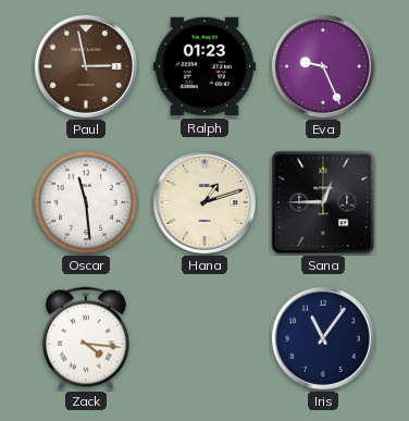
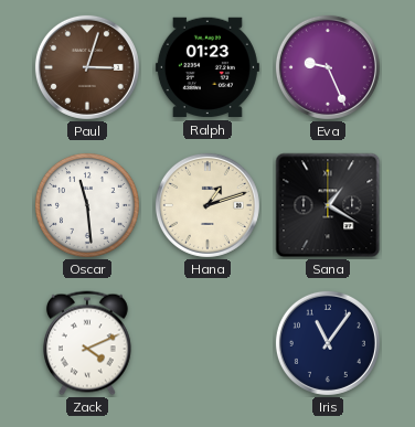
Paul: 2:58 -> 3:03
Sana: 12:45 -> 1:20
Zack: 4:16 -> 4:11
